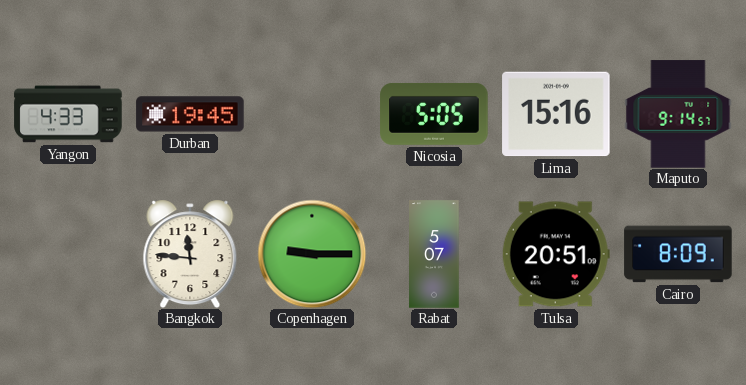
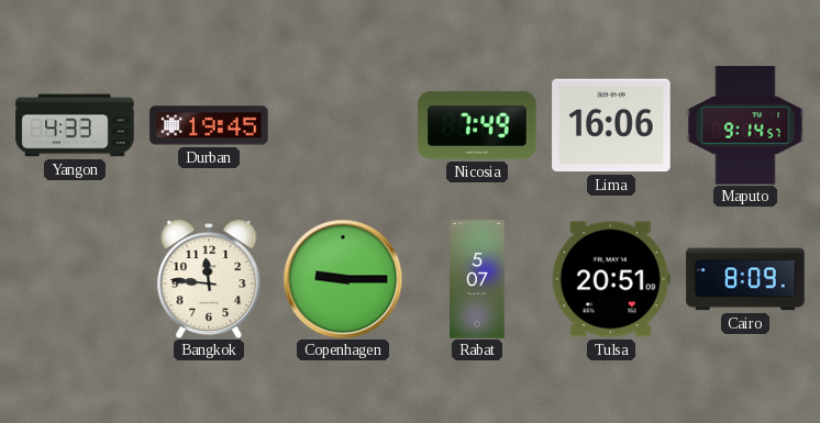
Nicosia: 5:05 -> 7:49
Lima: 15:16 -> 16:06
